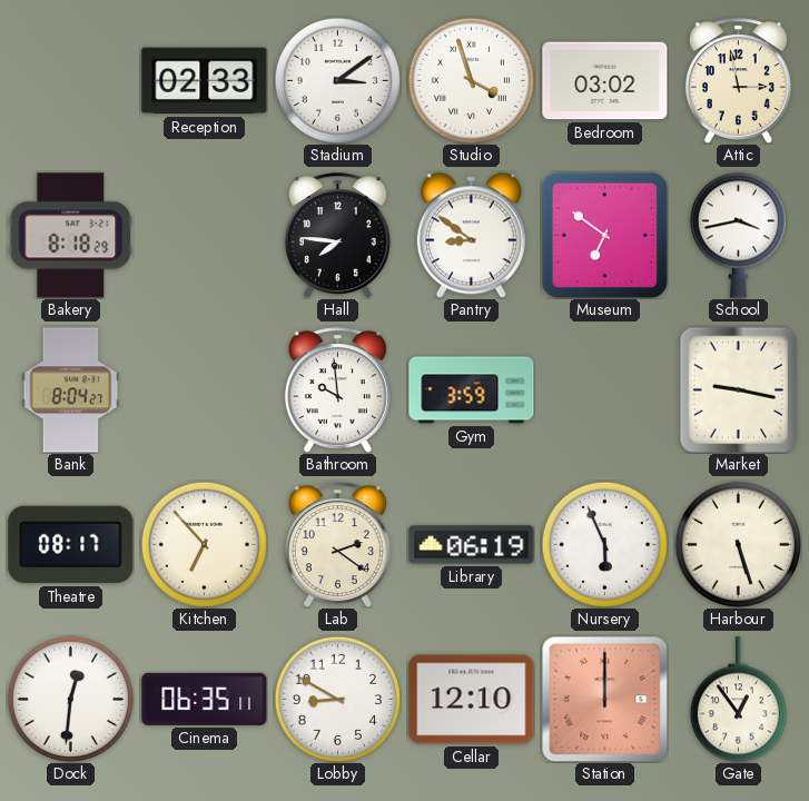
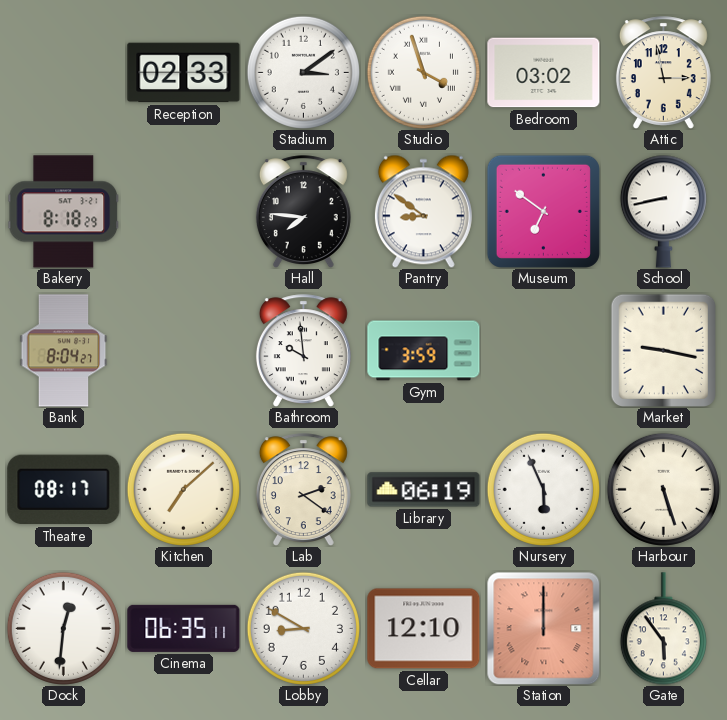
School: 3:43 -> 8:43
Kitchen: 6:53 -> 7:08
Gate: 12:54 -> 5:54
